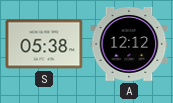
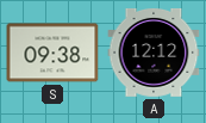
S: 05:38 -> 09:38
